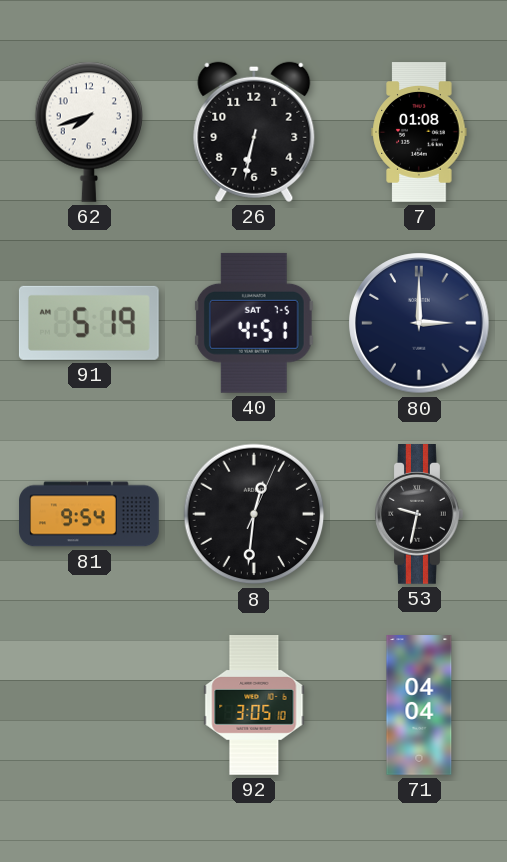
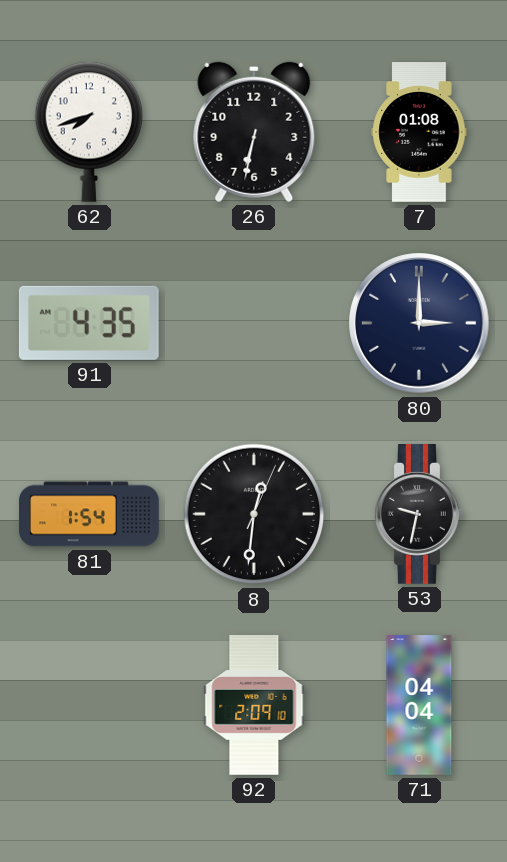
91: 5:19 -> 4:35
40: 4:51 -> none
81: 9:54 -> 1:54
92: 3:05 -> 2:09
